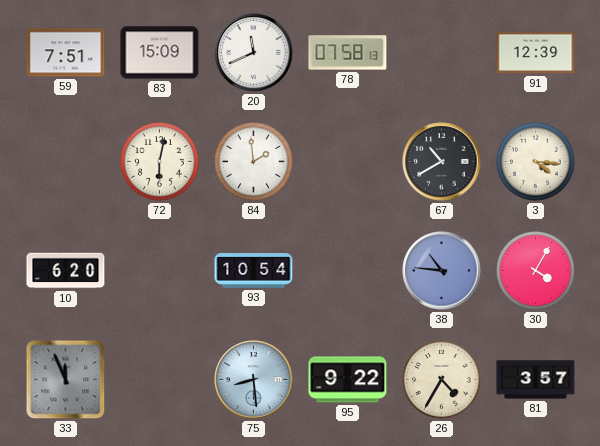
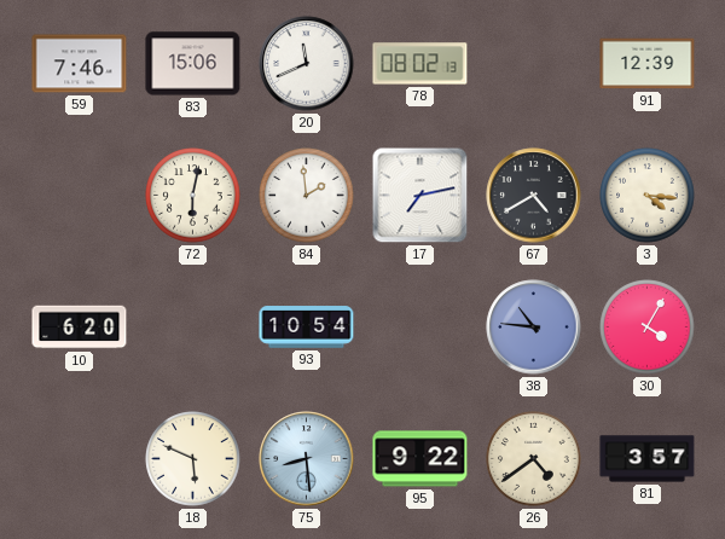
59: 7:51 -> 7:46
83: 15:09 -> 15:06
78: 07:58 -> 08:02
17: none -> 7:13
67: 10:40 -> 4:40
33: 11:56 -> none
18: none -> 5:49
26: 4:35 -> 4:39
